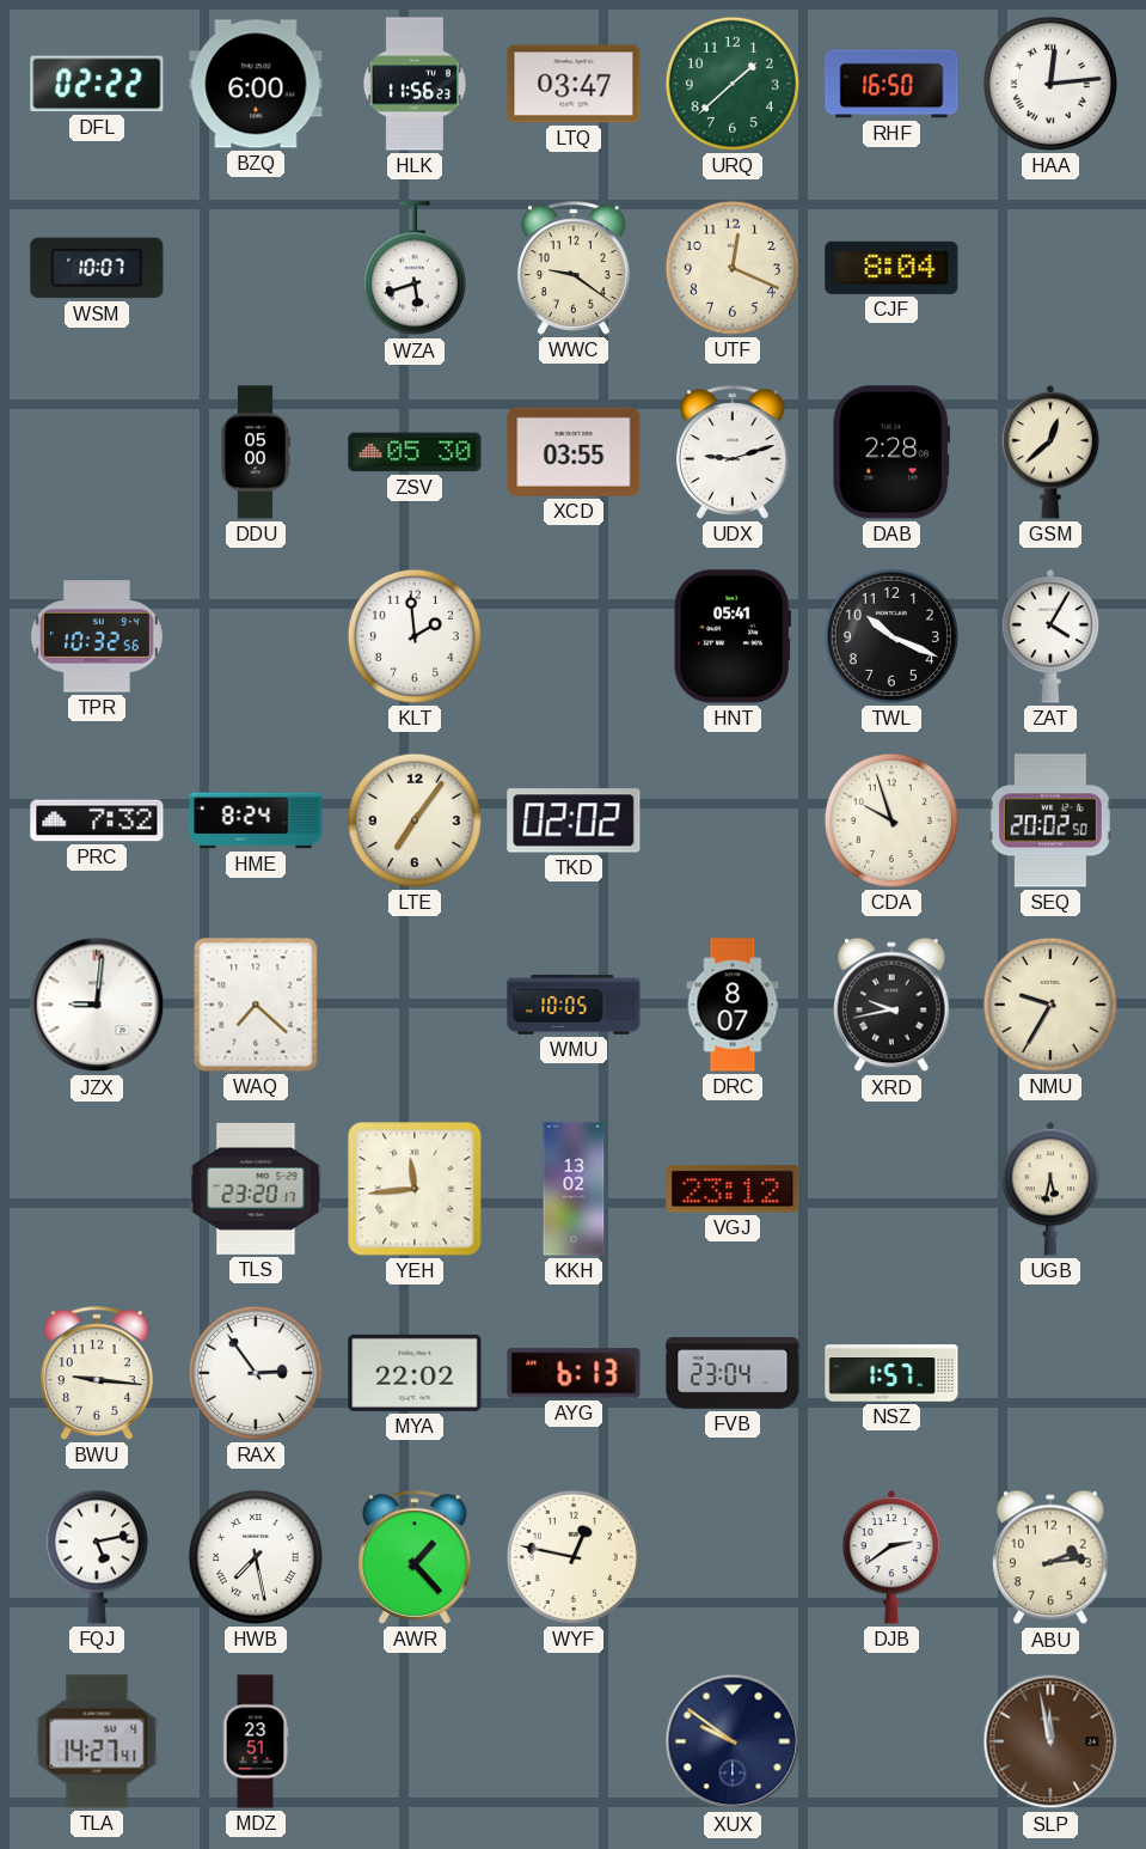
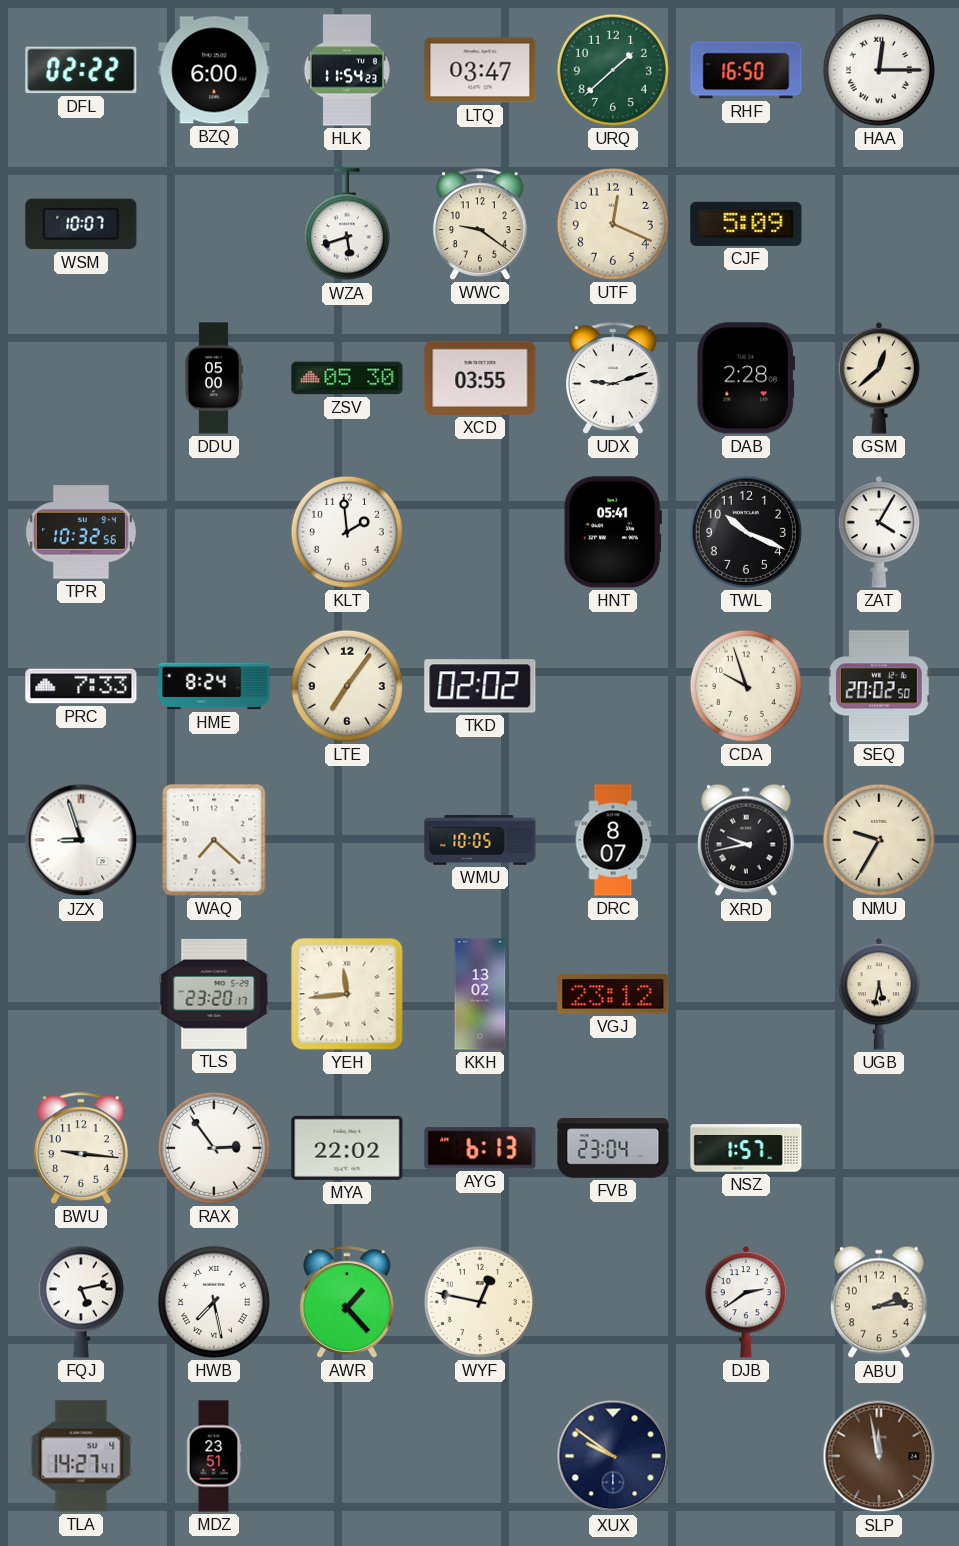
HLK: 11:56 -> 11:54
HAA: 12:14 -> 12:15
CJF: 8:04 -> 5:09
PRC: 7:32 -> 7:33
JZX: 9:01 -> 8:57
